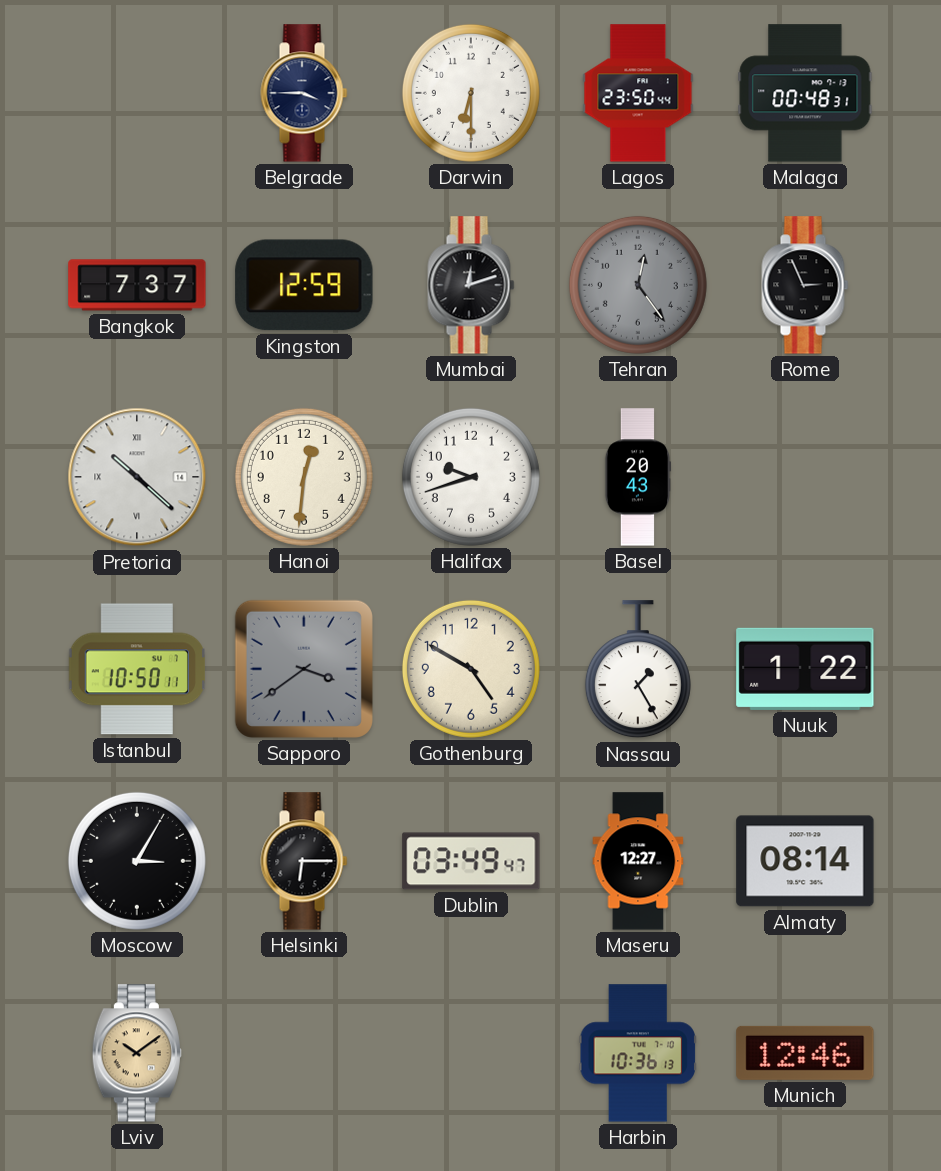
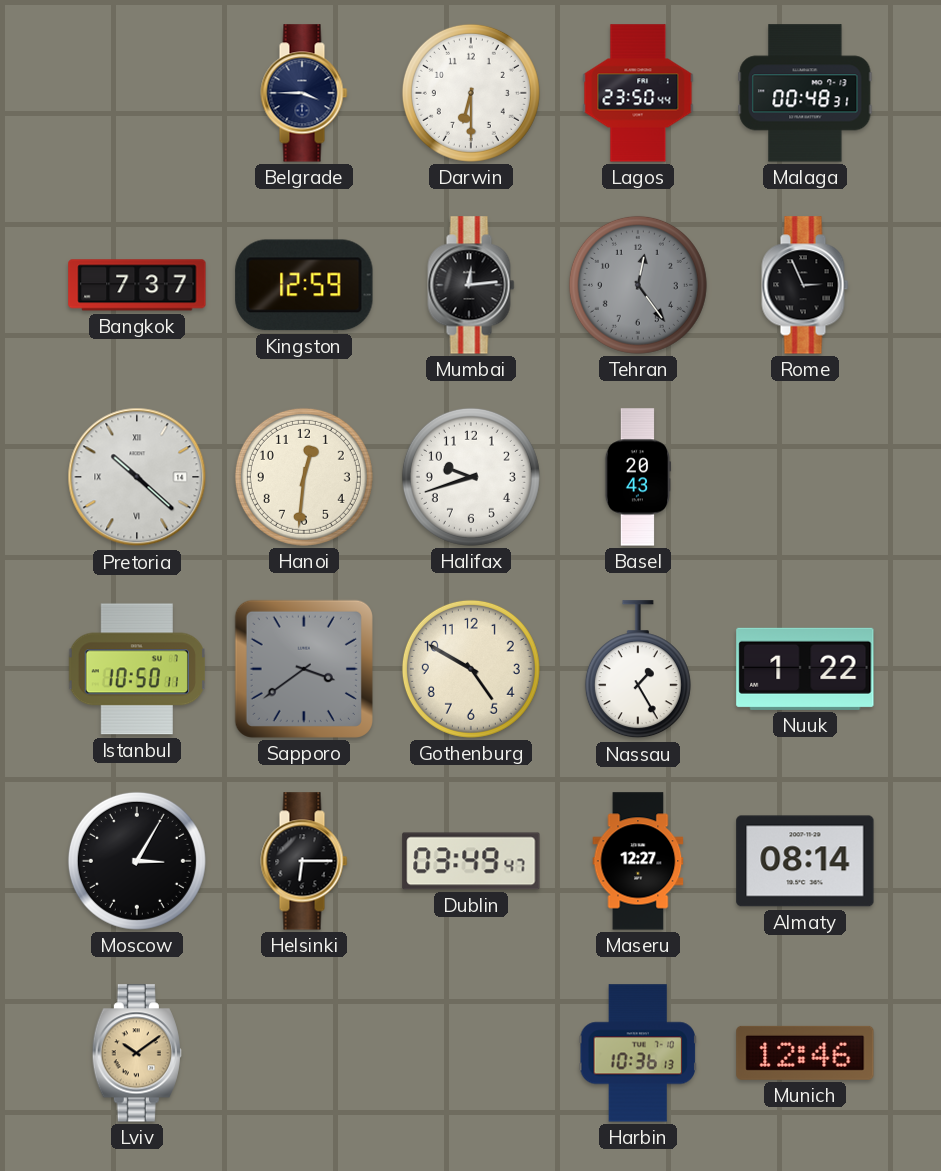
Mumbai: 12:12 -> 12:14
